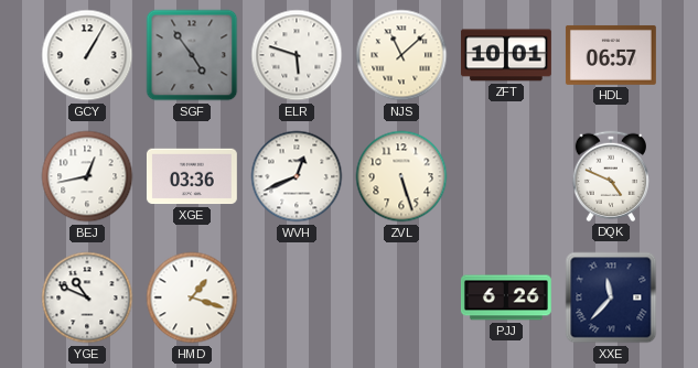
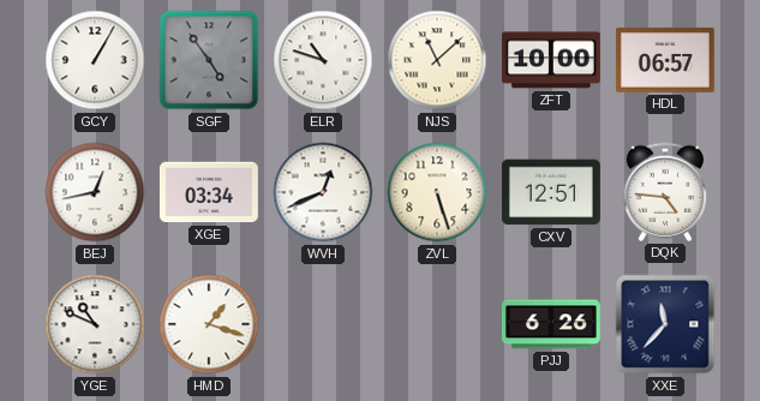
ELR: 5:48 -> 10:48
ZFT: 10:01 -> 10:00
XGE: 03:36 -> 03:34
CXV: none -> 12:51
DQK: 4:49 -> 4:46
